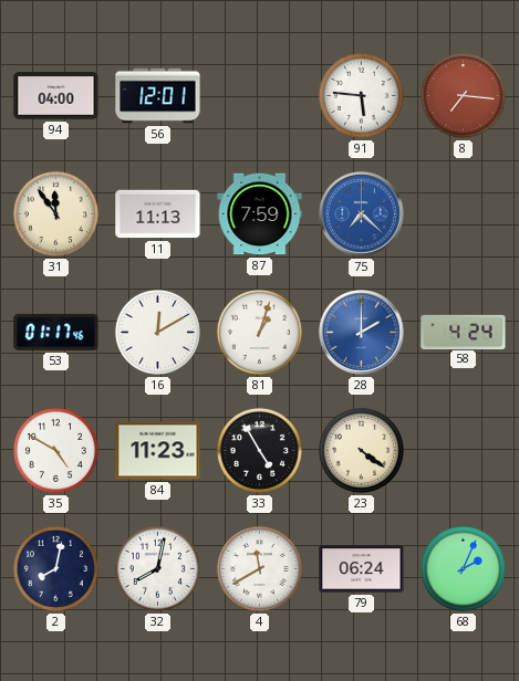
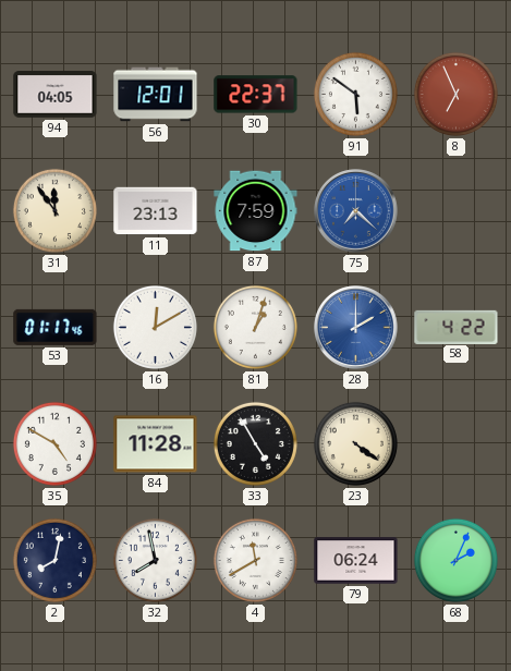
94: 04:00 -> 04:05
30: none -> 22:37
91: 5:46 -> 5:51
8: 7:16 -> 6:56
11: 11:13 -> 23:13
58: 4:24 -> 4:22
84: 11:23 -> 11:28
32: 8:02 -> 7:58
